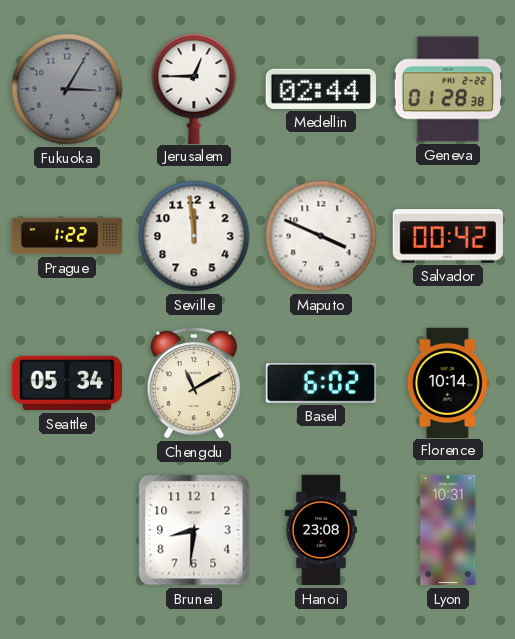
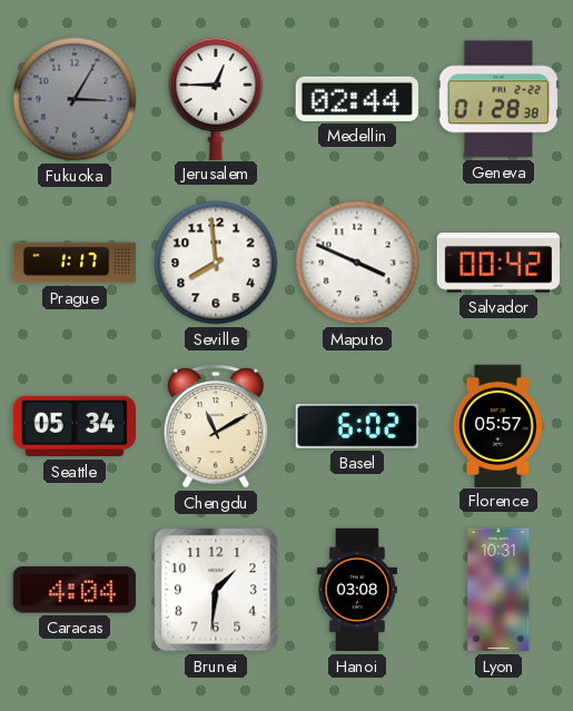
Prague: 1:22 -> 1:17
Seville: 11:59 -> 7:59
Florence: 10:14 -> 05:57
Caracas: none -> 4:04
Brunei: 8:31 -> 1:31
Hanoi: 23:08 -> 03:08
